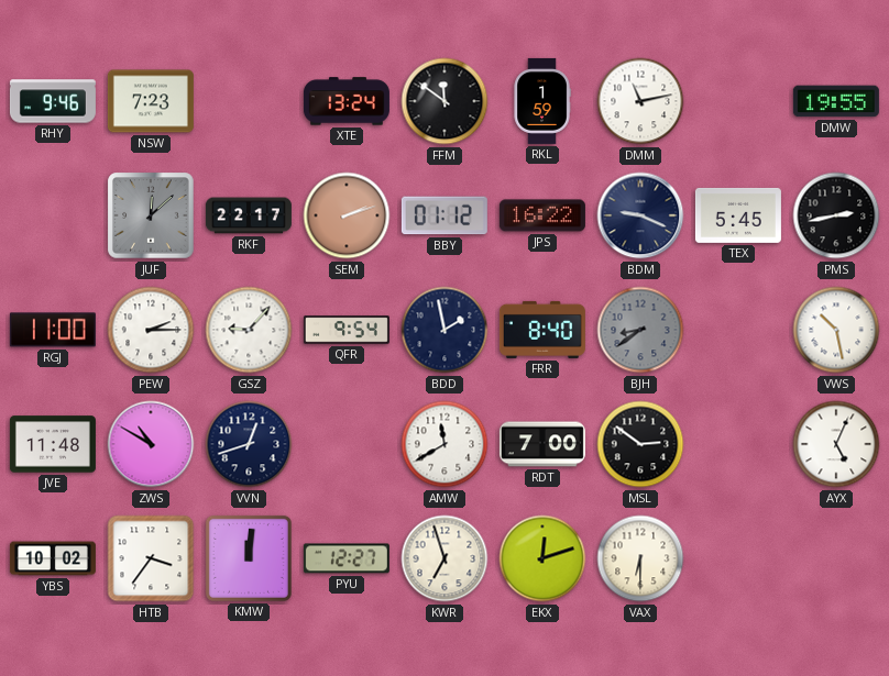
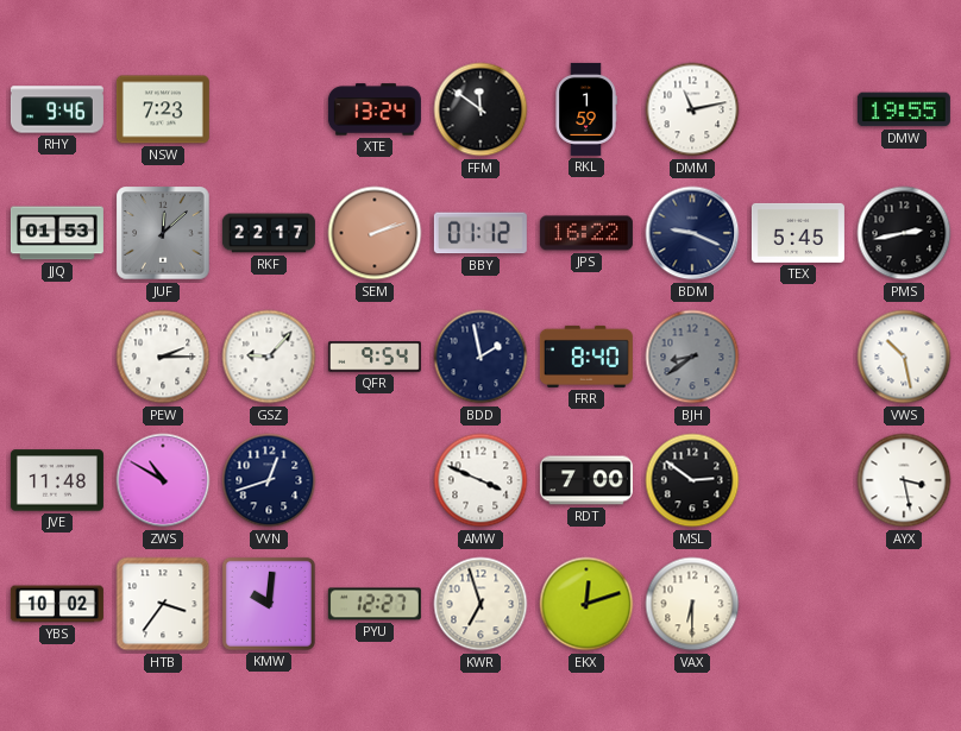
JJQ: none -> 01:53
RGJ: 11:00 -> none
AMW: 11:40 -> 3:49
AYX: 5:04 -> 3:28
KMW: 12:01 -> 10:01
